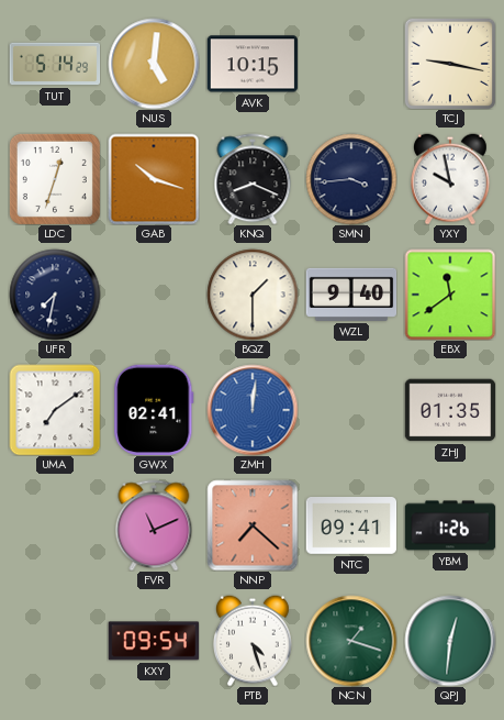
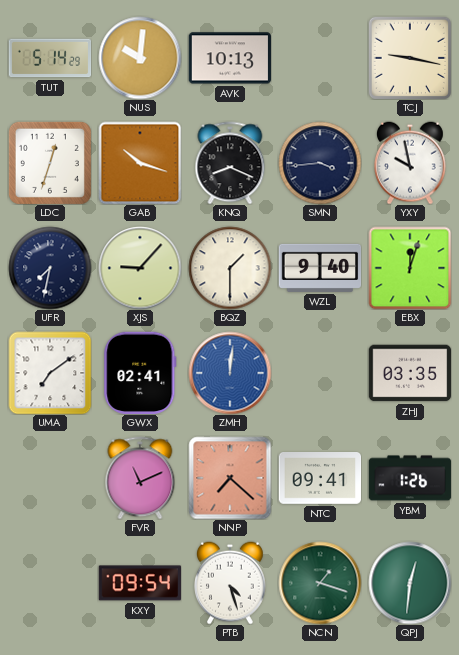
NUS: 5:01 -> 10:01
AVK: 10:15 -> 10:13
XJS: none -> 9:07
EBX: 11:39 -> 12:03
ZHJ: 01:35 -> 03:35
